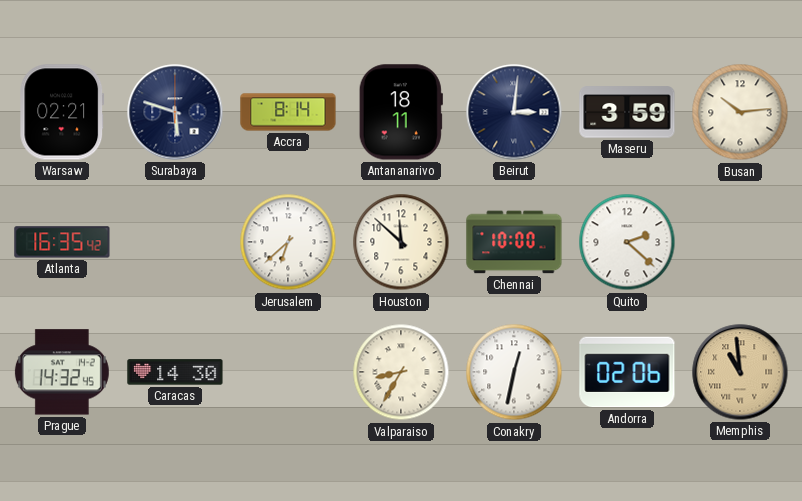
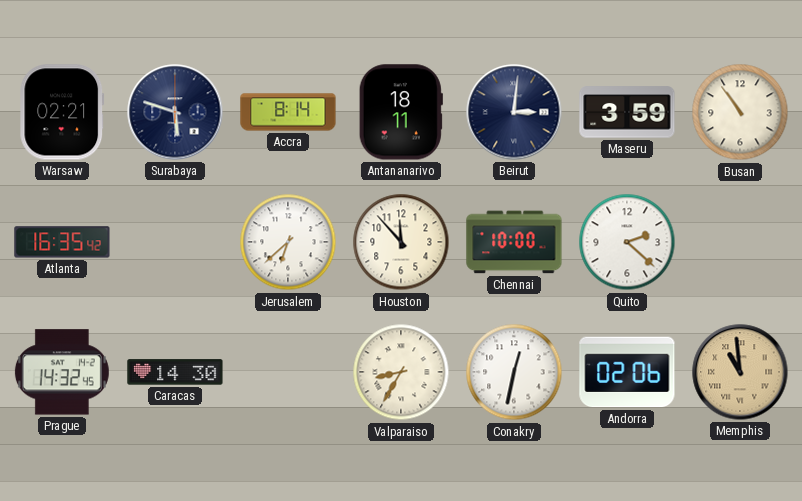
Busan: 10:14 -> 10:54
Houston: 11:52 -> 11:53
